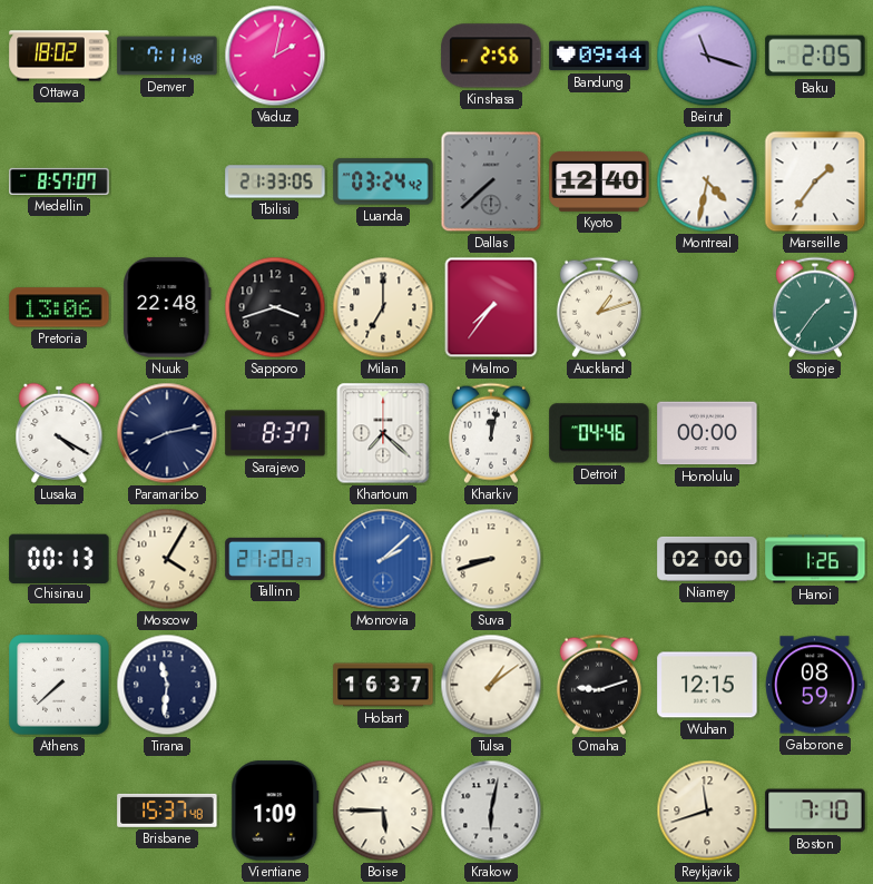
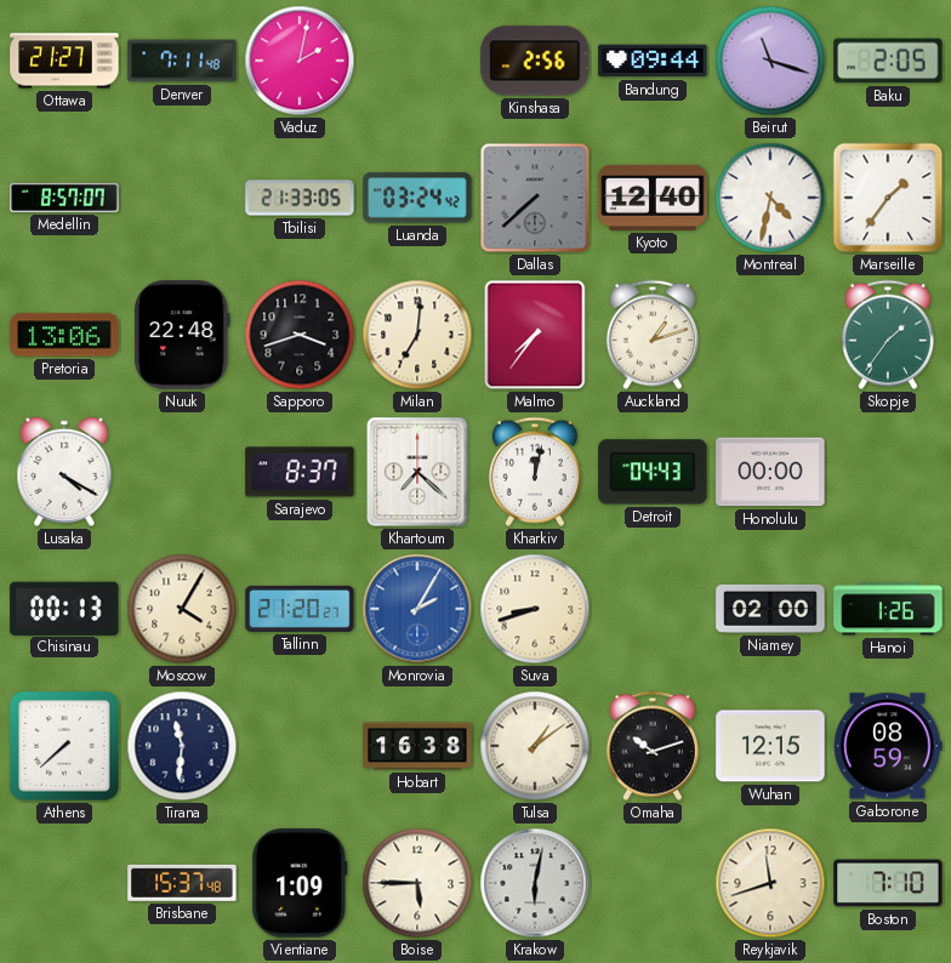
Ottawa: 18:02 -> 21:27
Milan: 7:00 -> 7:01
Paramaribo: 8:13 -> none
Detroit: 04:46 -> 04:43
Monrovia: 2:08 -> 2:05
Hobart: 16:37 -> 16:38
Omaha: 9:12 -> 10:12
